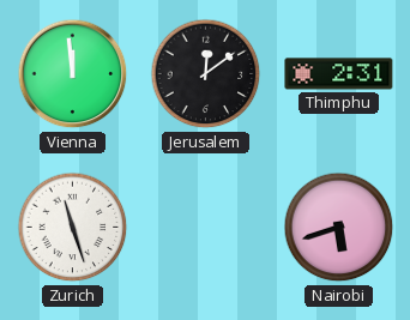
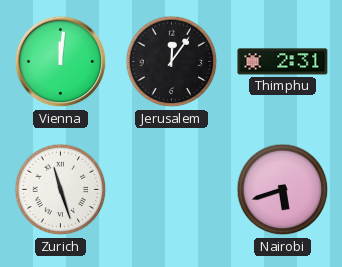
Vienna: 11:59 -> 12:01
Jerusalem: 12:09 -> 12:06
